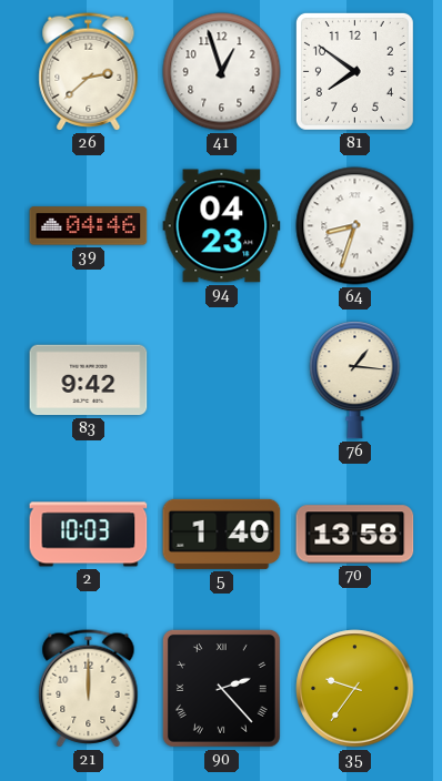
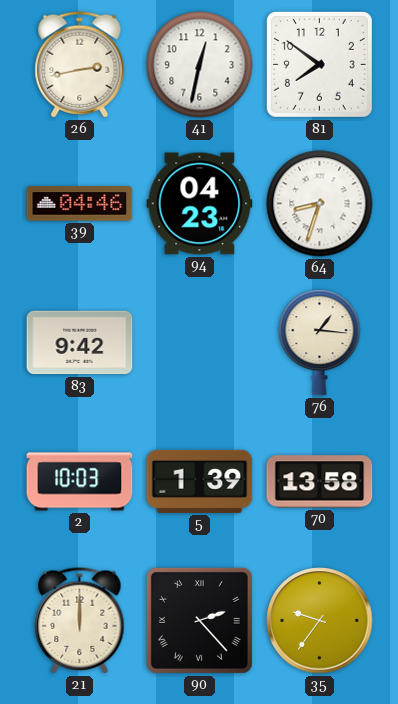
26: 2:38 -> 2:43
41: 12:57 -> 12:32
5: 1:40 -> 1:39
